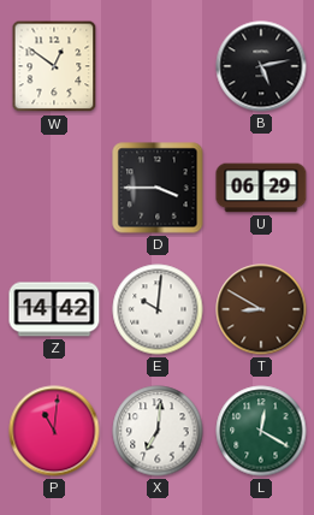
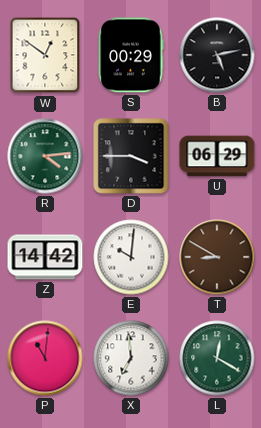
S: none -> 00:29
R: none -> 4:14
X: 7:01 -> 6:59
